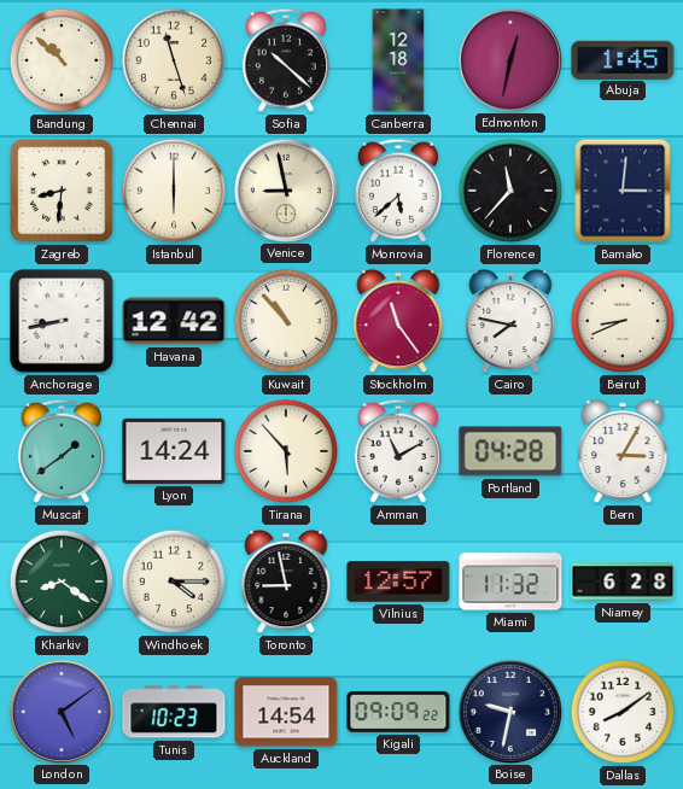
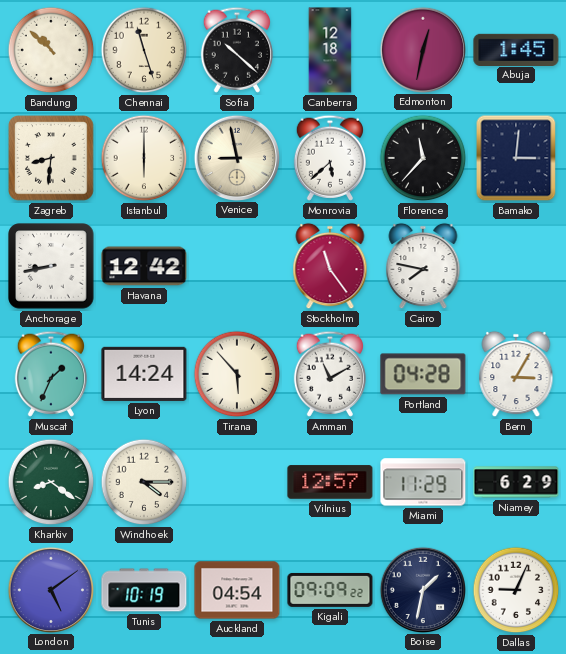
Kuwait: 10:53 -> none
Beirut: 8:41 -> none
Muscat: 1:39 -> 1:34
Toronto: 8:58 -> none
Miami: 11:32 -> 11:29
Niamey: 6:28 -> 6:29
Tunis: 10:23 -> 10:19
Auckland: 14:54 -> 04:54
Boise: 9:32 -> 1:32
Dallas: 8:09 -> 9:04
